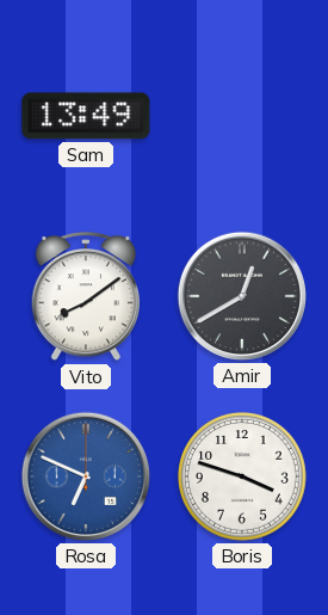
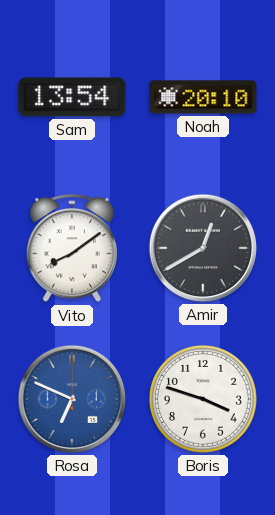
Sam: 13:49 -> 13:54
Noah: none -> 20:10
